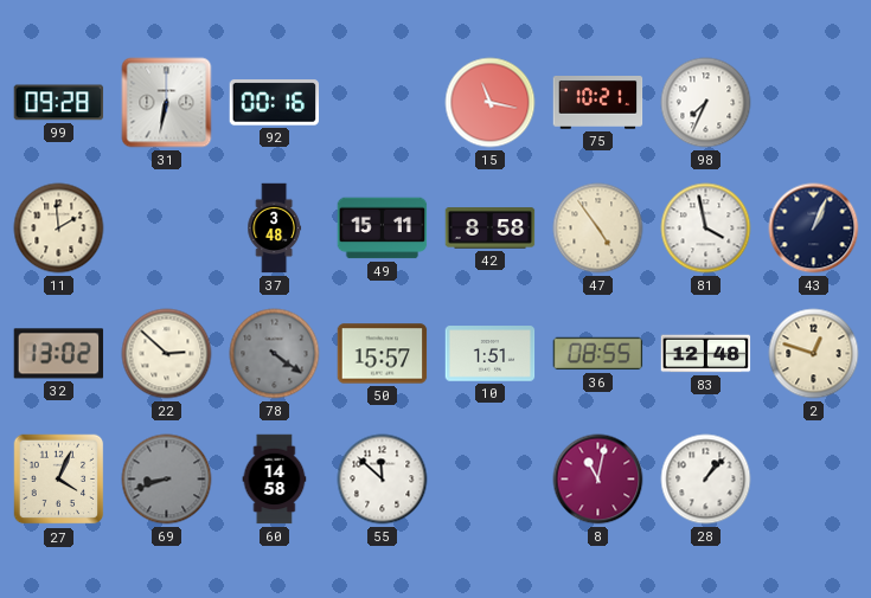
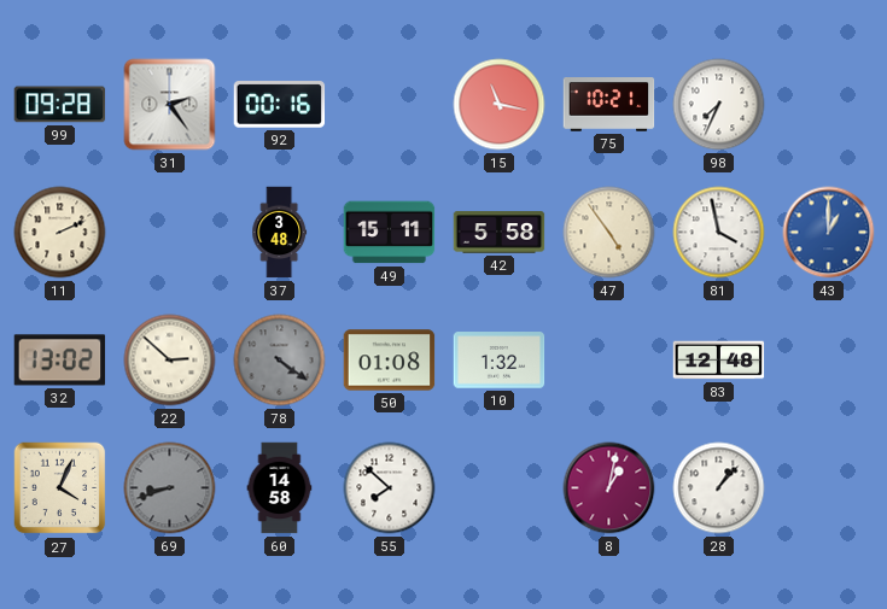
31: 6:32 -> 2:24
11: 1:59 -> 2:11
42: 8:58 -> 5:58
43: 1:04 -> 1:00
43 dial: navy -> blue
50: 15:57 -> 01:08
10: 1:51 -> 1:32
36: 08:55 -> none
2: 12:48 -> none
55: 11:52 -> 7:52
8: 11:02 -> 1:02
